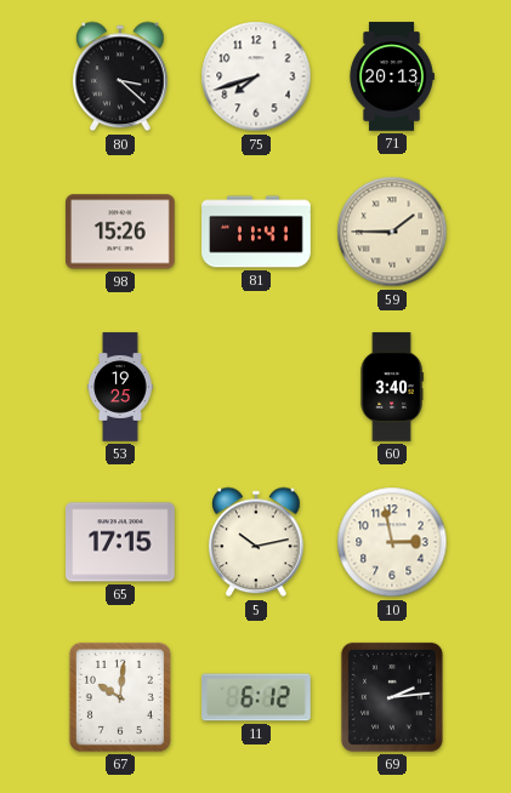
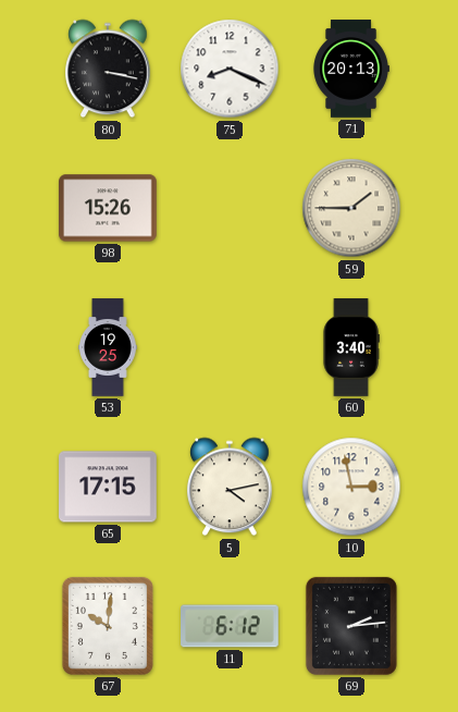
80: 3:22 -> 3:17
75: 7:42 -> 8:19
81: 11:41 -> none
5: 10:13 -> 4:13
